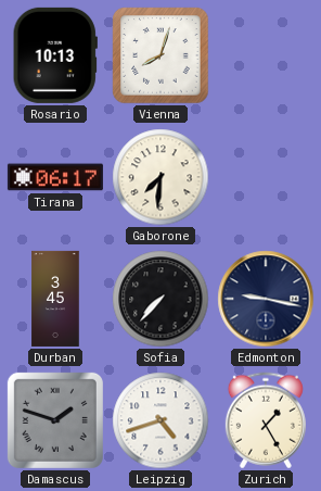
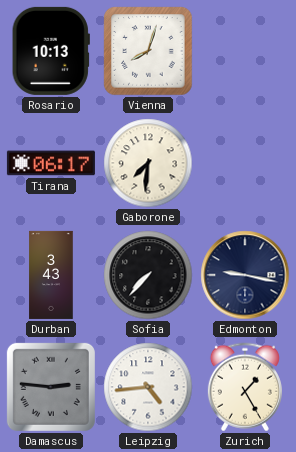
Durban: 3:45 -> 3:43
Damascus: 1:48 -> 2:46
Leipzig: 4:42 -> 4:44
